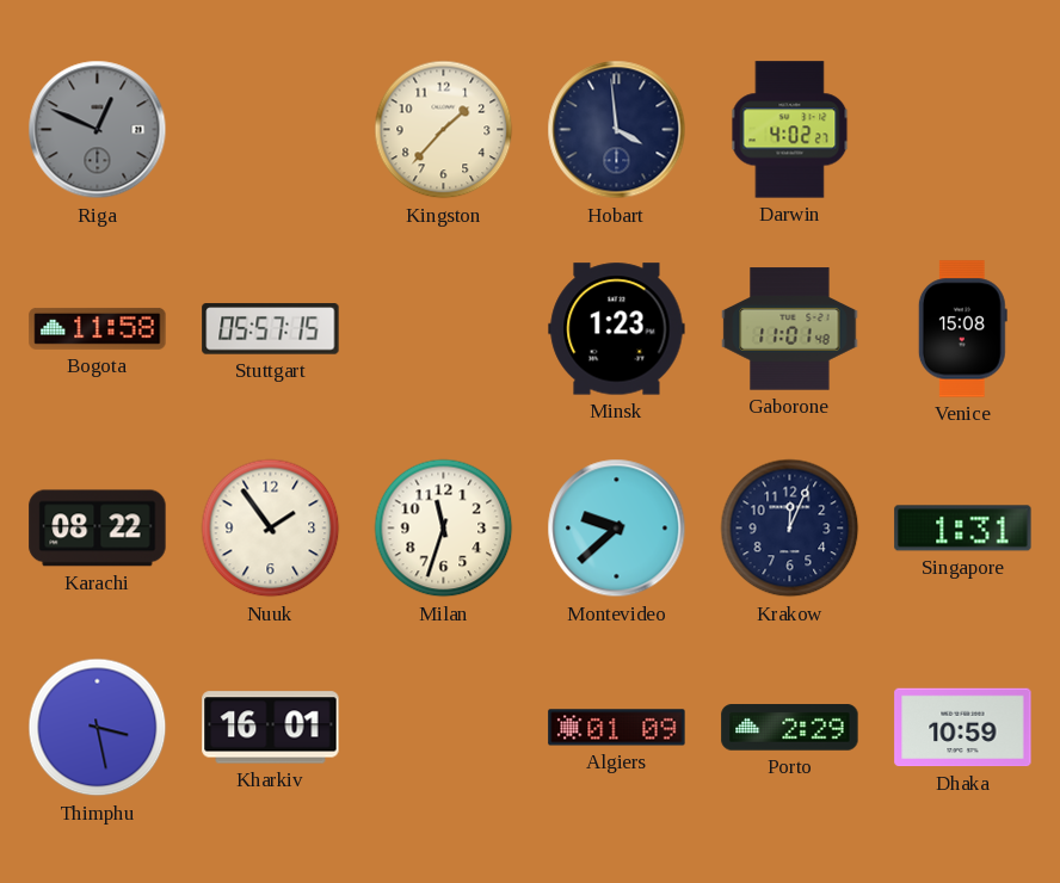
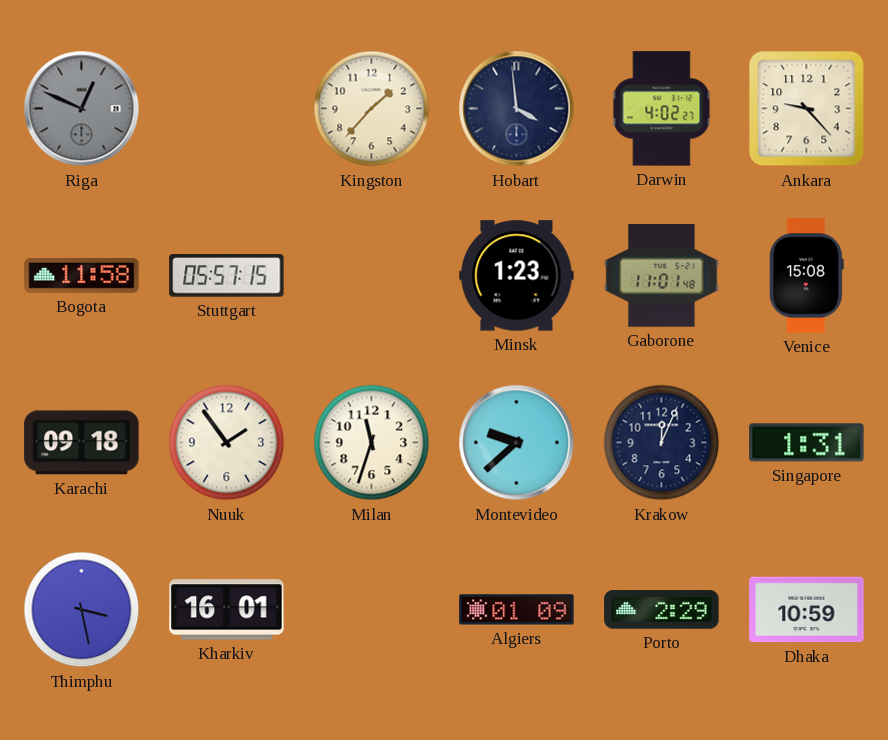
Ankara: none -> 9:23
Karachi: 08:22 -> 09:18
